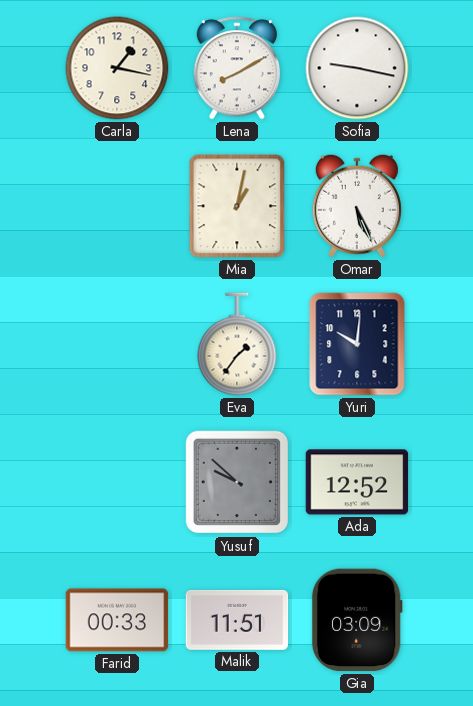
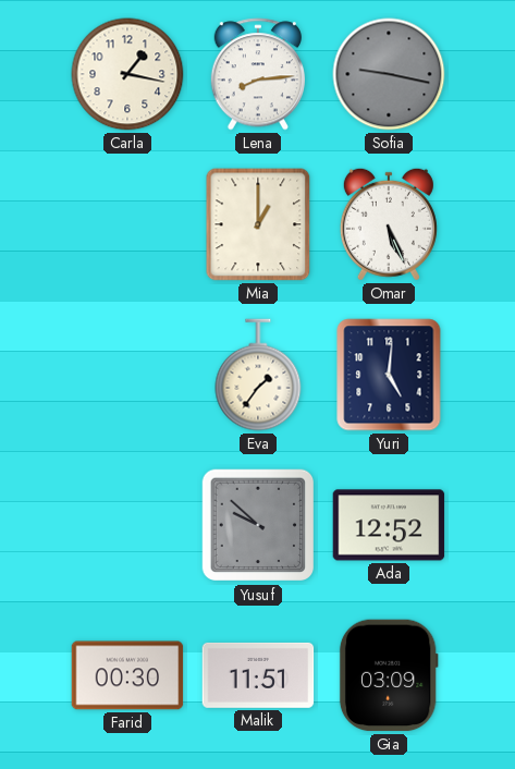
Lena: 8:10 -> 8:14
Sofia dial: white -> grey
Mia: 1:02 -> 1:00
Yuri: 10:01 -> 5:01
Farid: 00:33 -> 00:30
